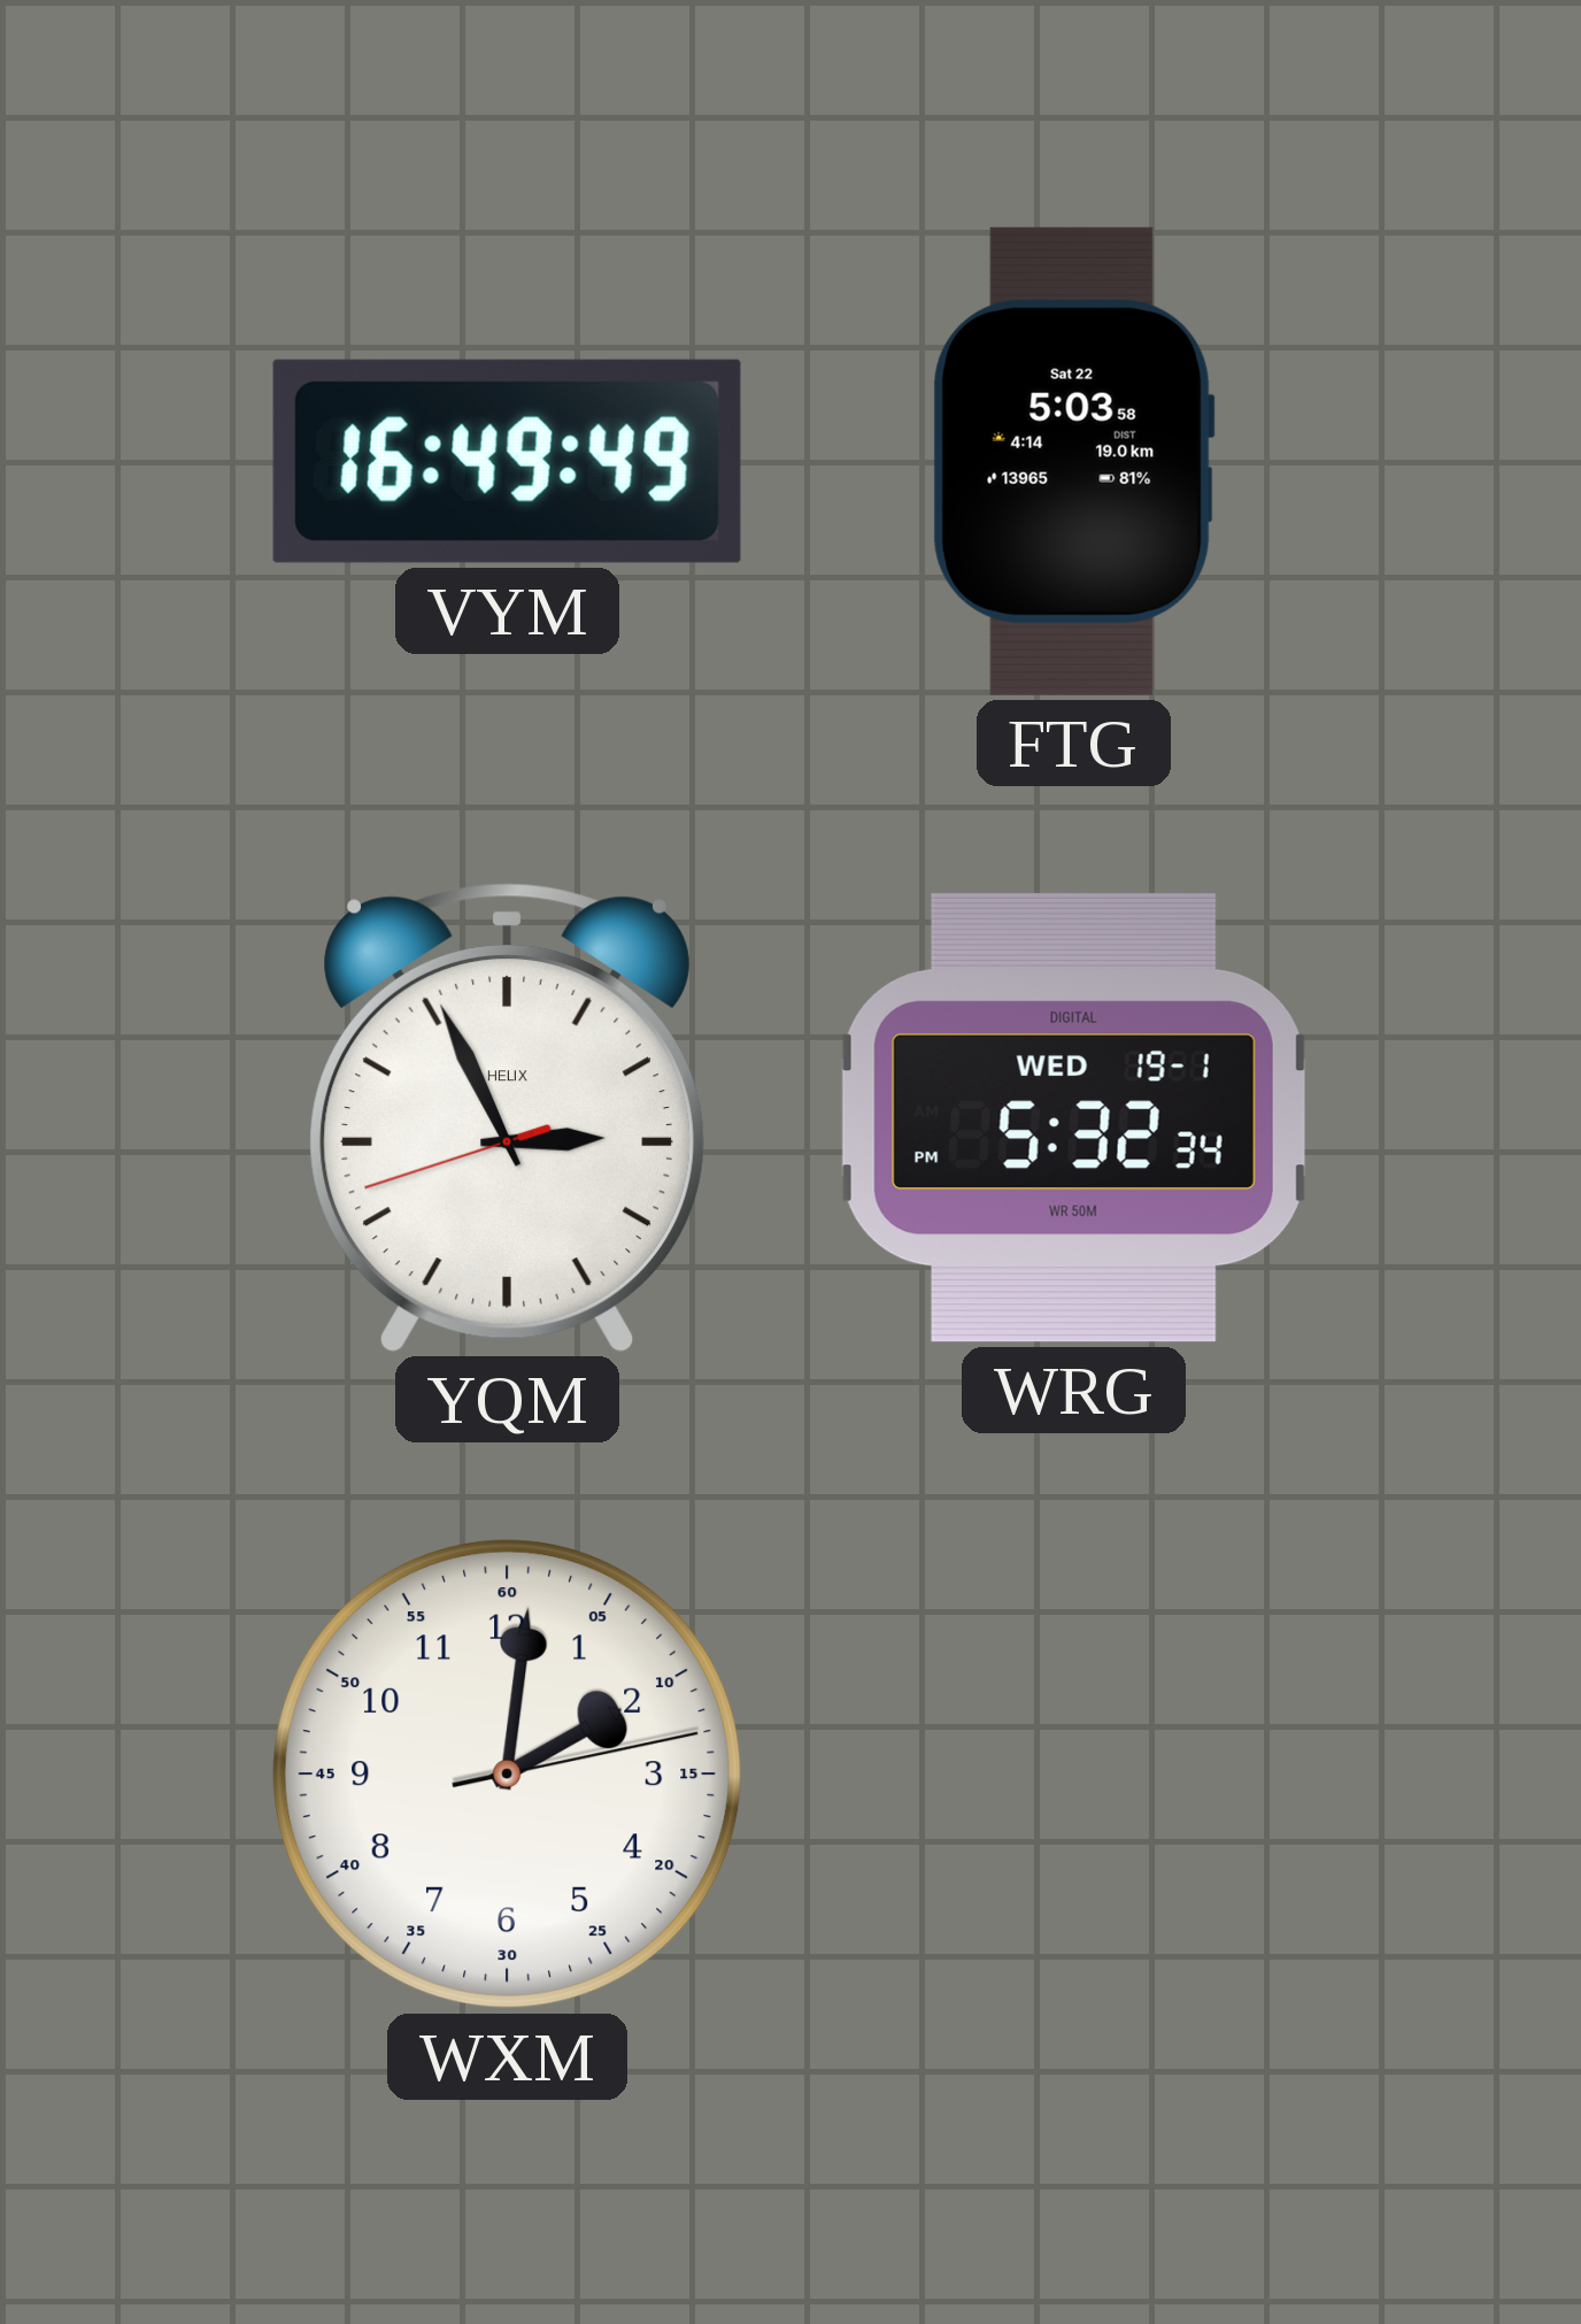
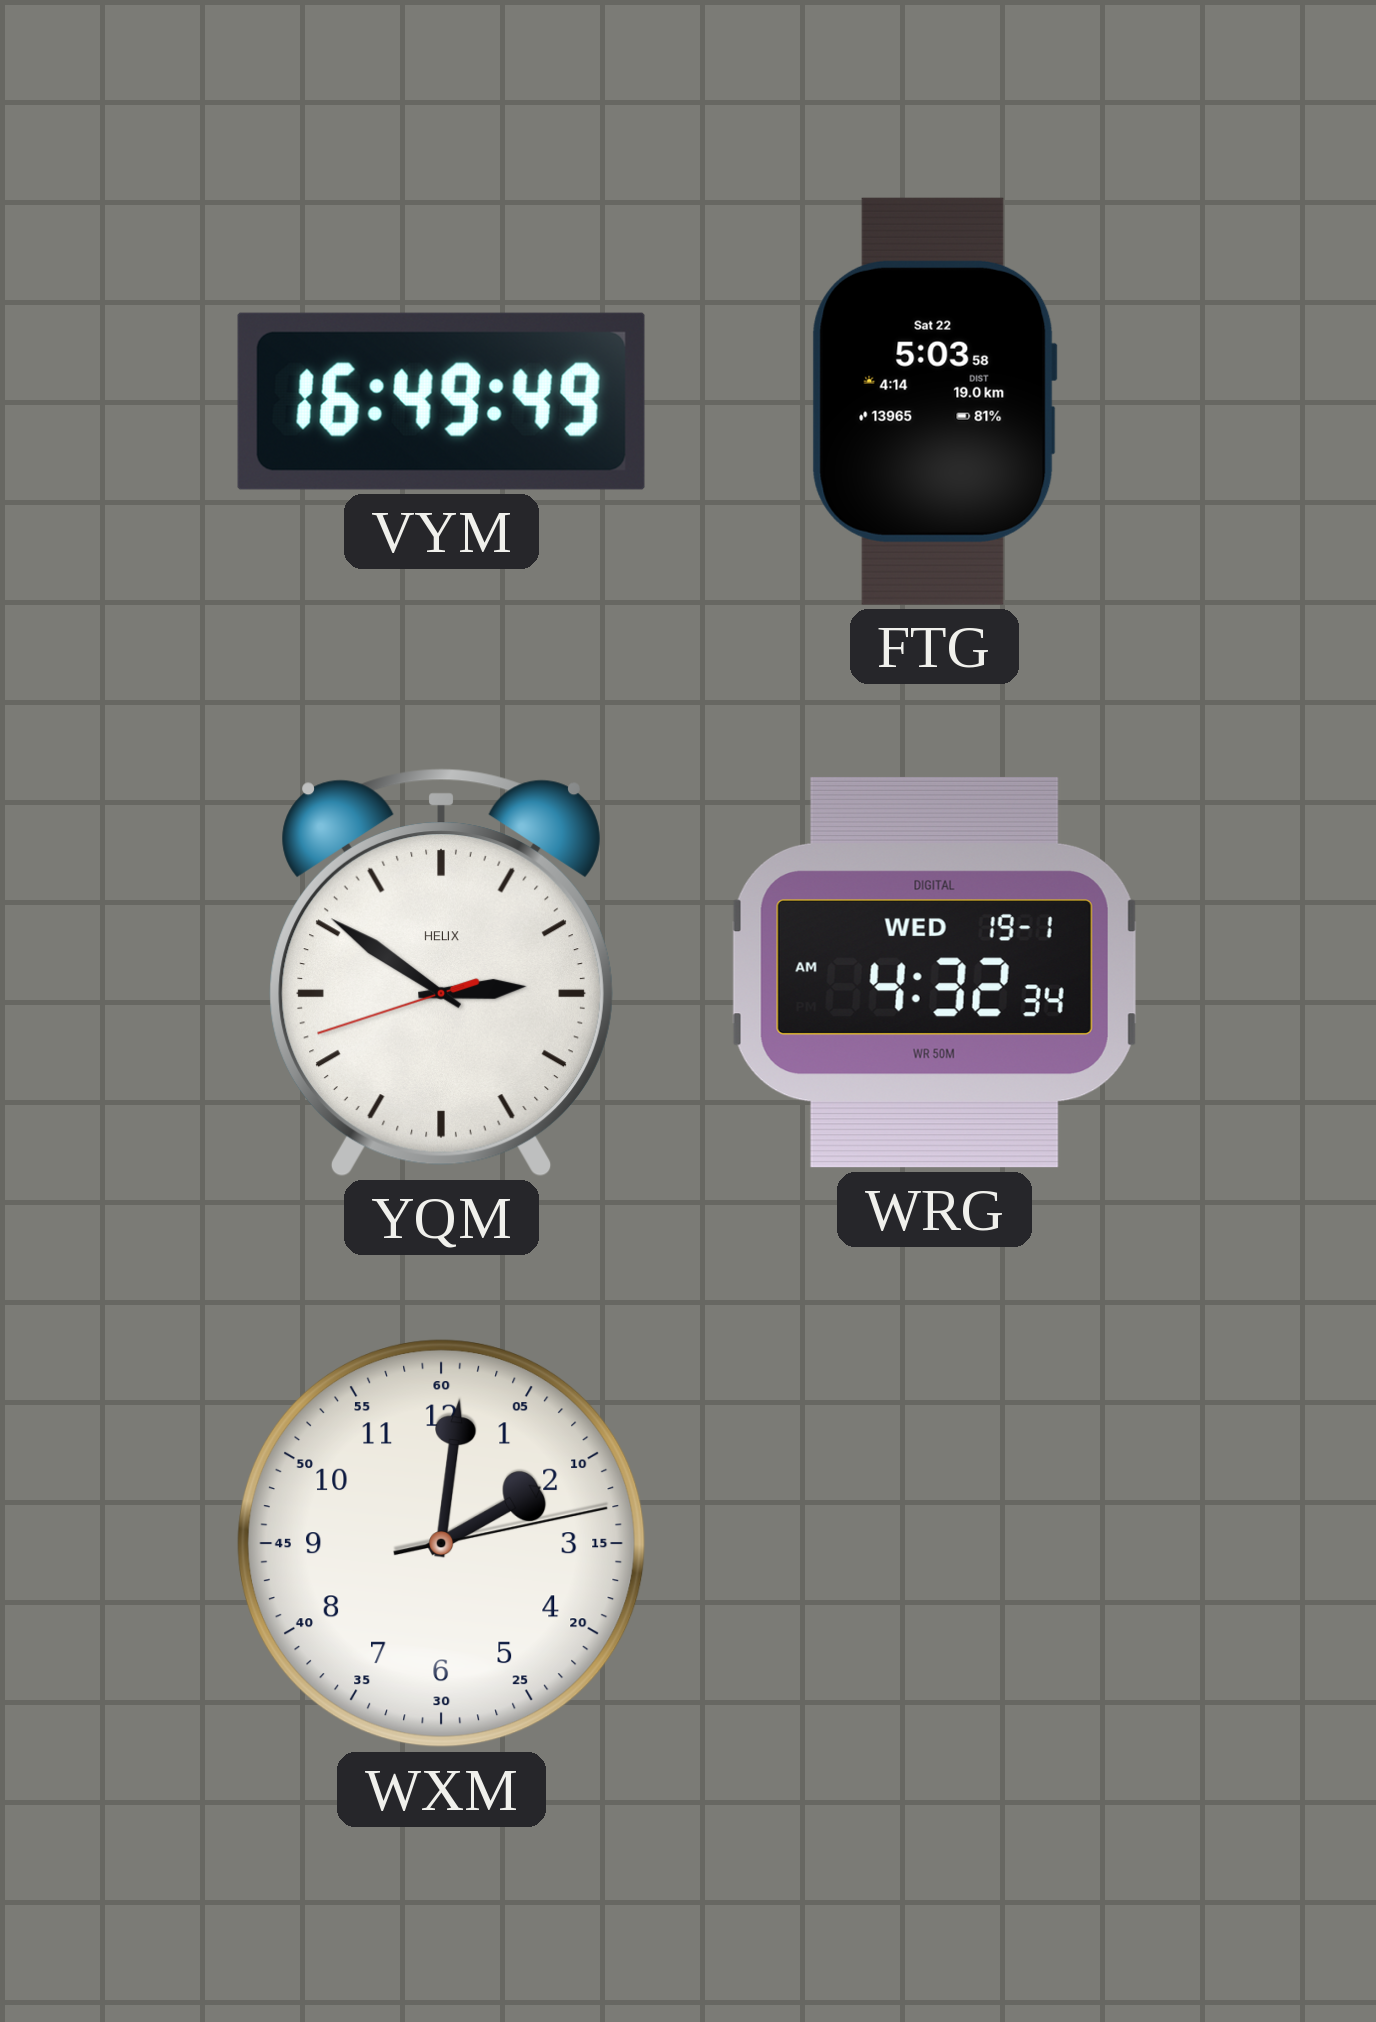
YQM: 2:55 -> 2:50
WRG: 5:32 -> 4:32
